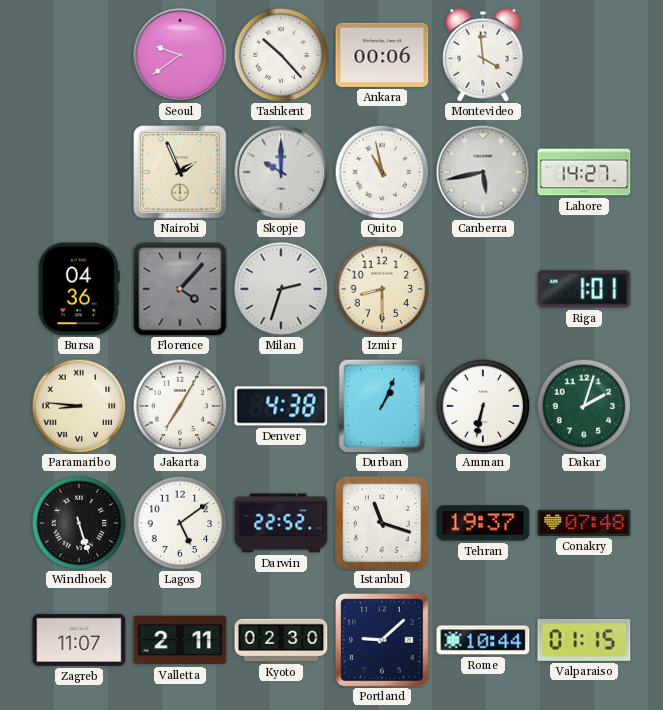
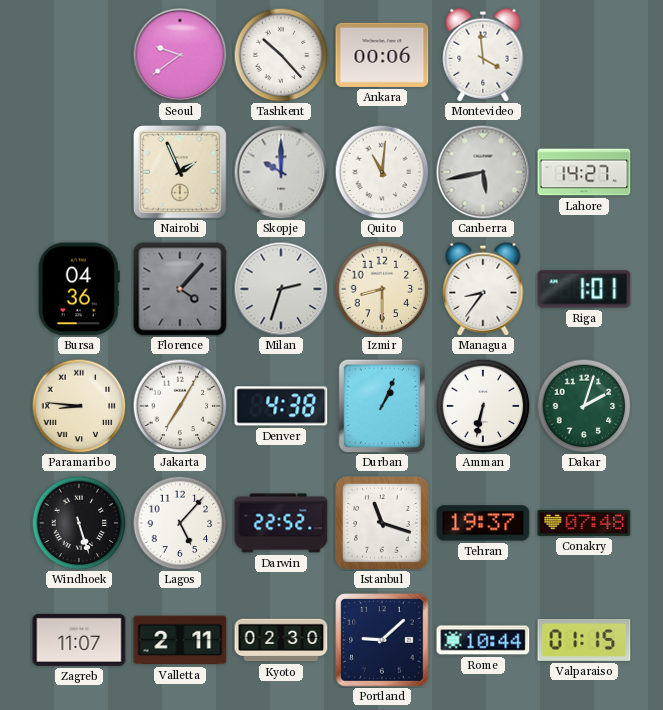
Quito: 10:58 -> 11:01
Managua: none -> 8:36
Lagos: 5:09 -> 5:07
